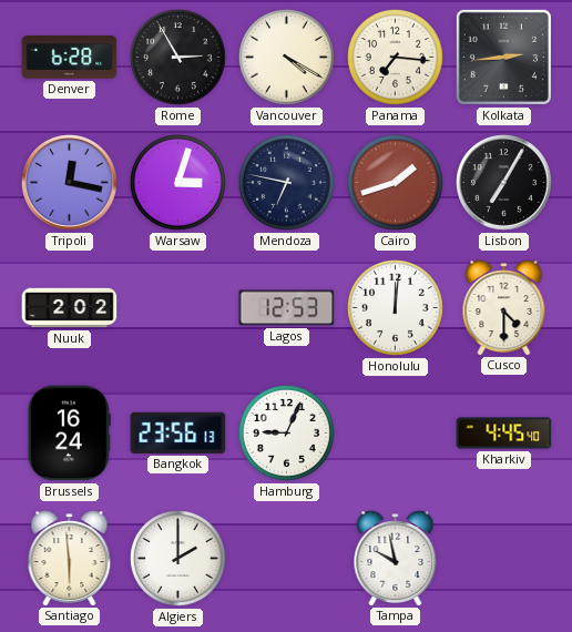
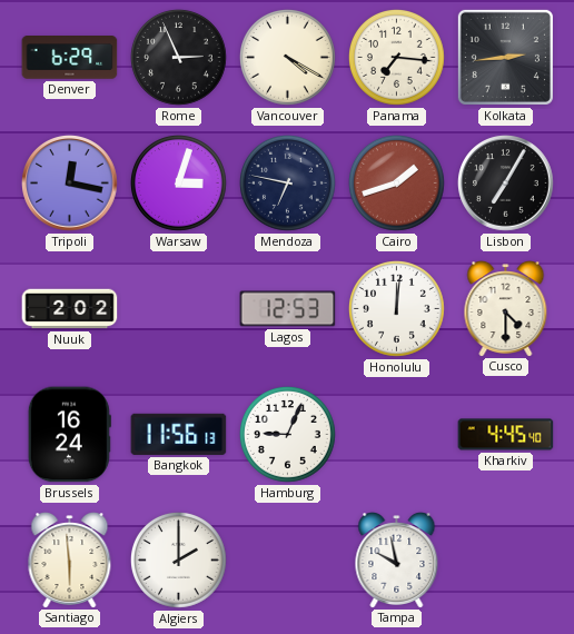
Denver: 6:28 -> 6:29
Rome: 2:55 -> 2:56
Bangkok: 23:56 -> 11:56
